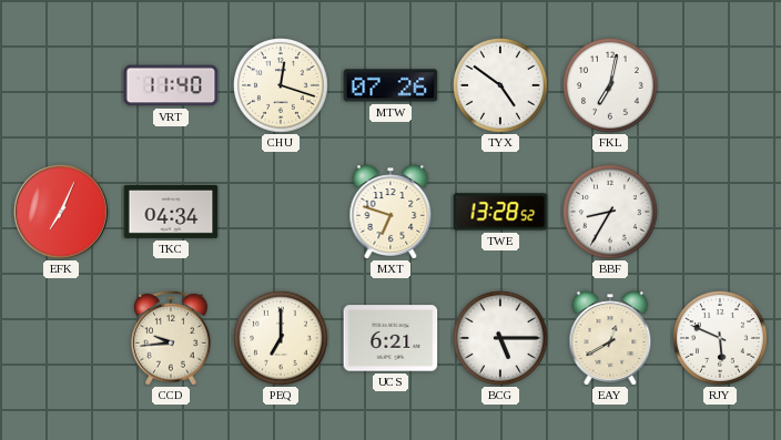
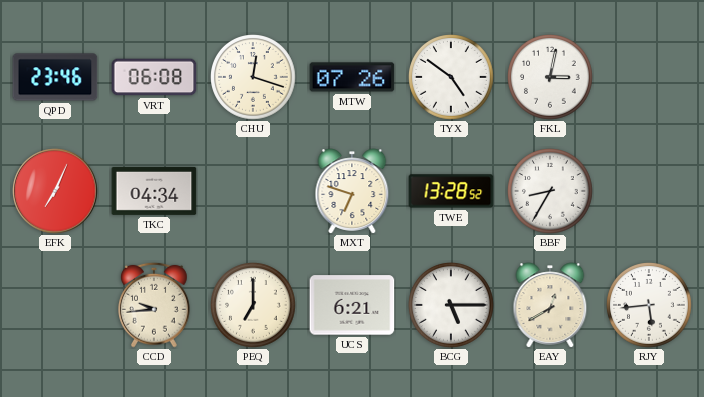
QPD: none -> 23:46
VRT: 11:40 -> 06:08
FKL: 7:02 -> 3:02
RJY: 5:49 -> 5:44
